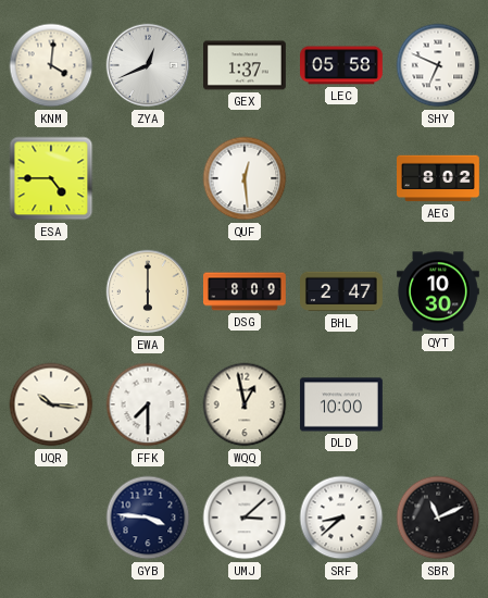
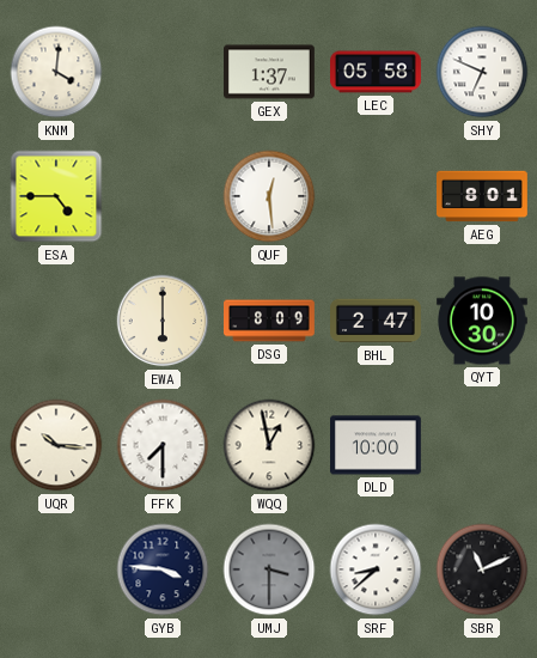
ZYA: 12:41 -> none
AEG: 8:02 -> 8:01
UMJ: 3:08 -> 3:30
UMJ dial: white -> grey
